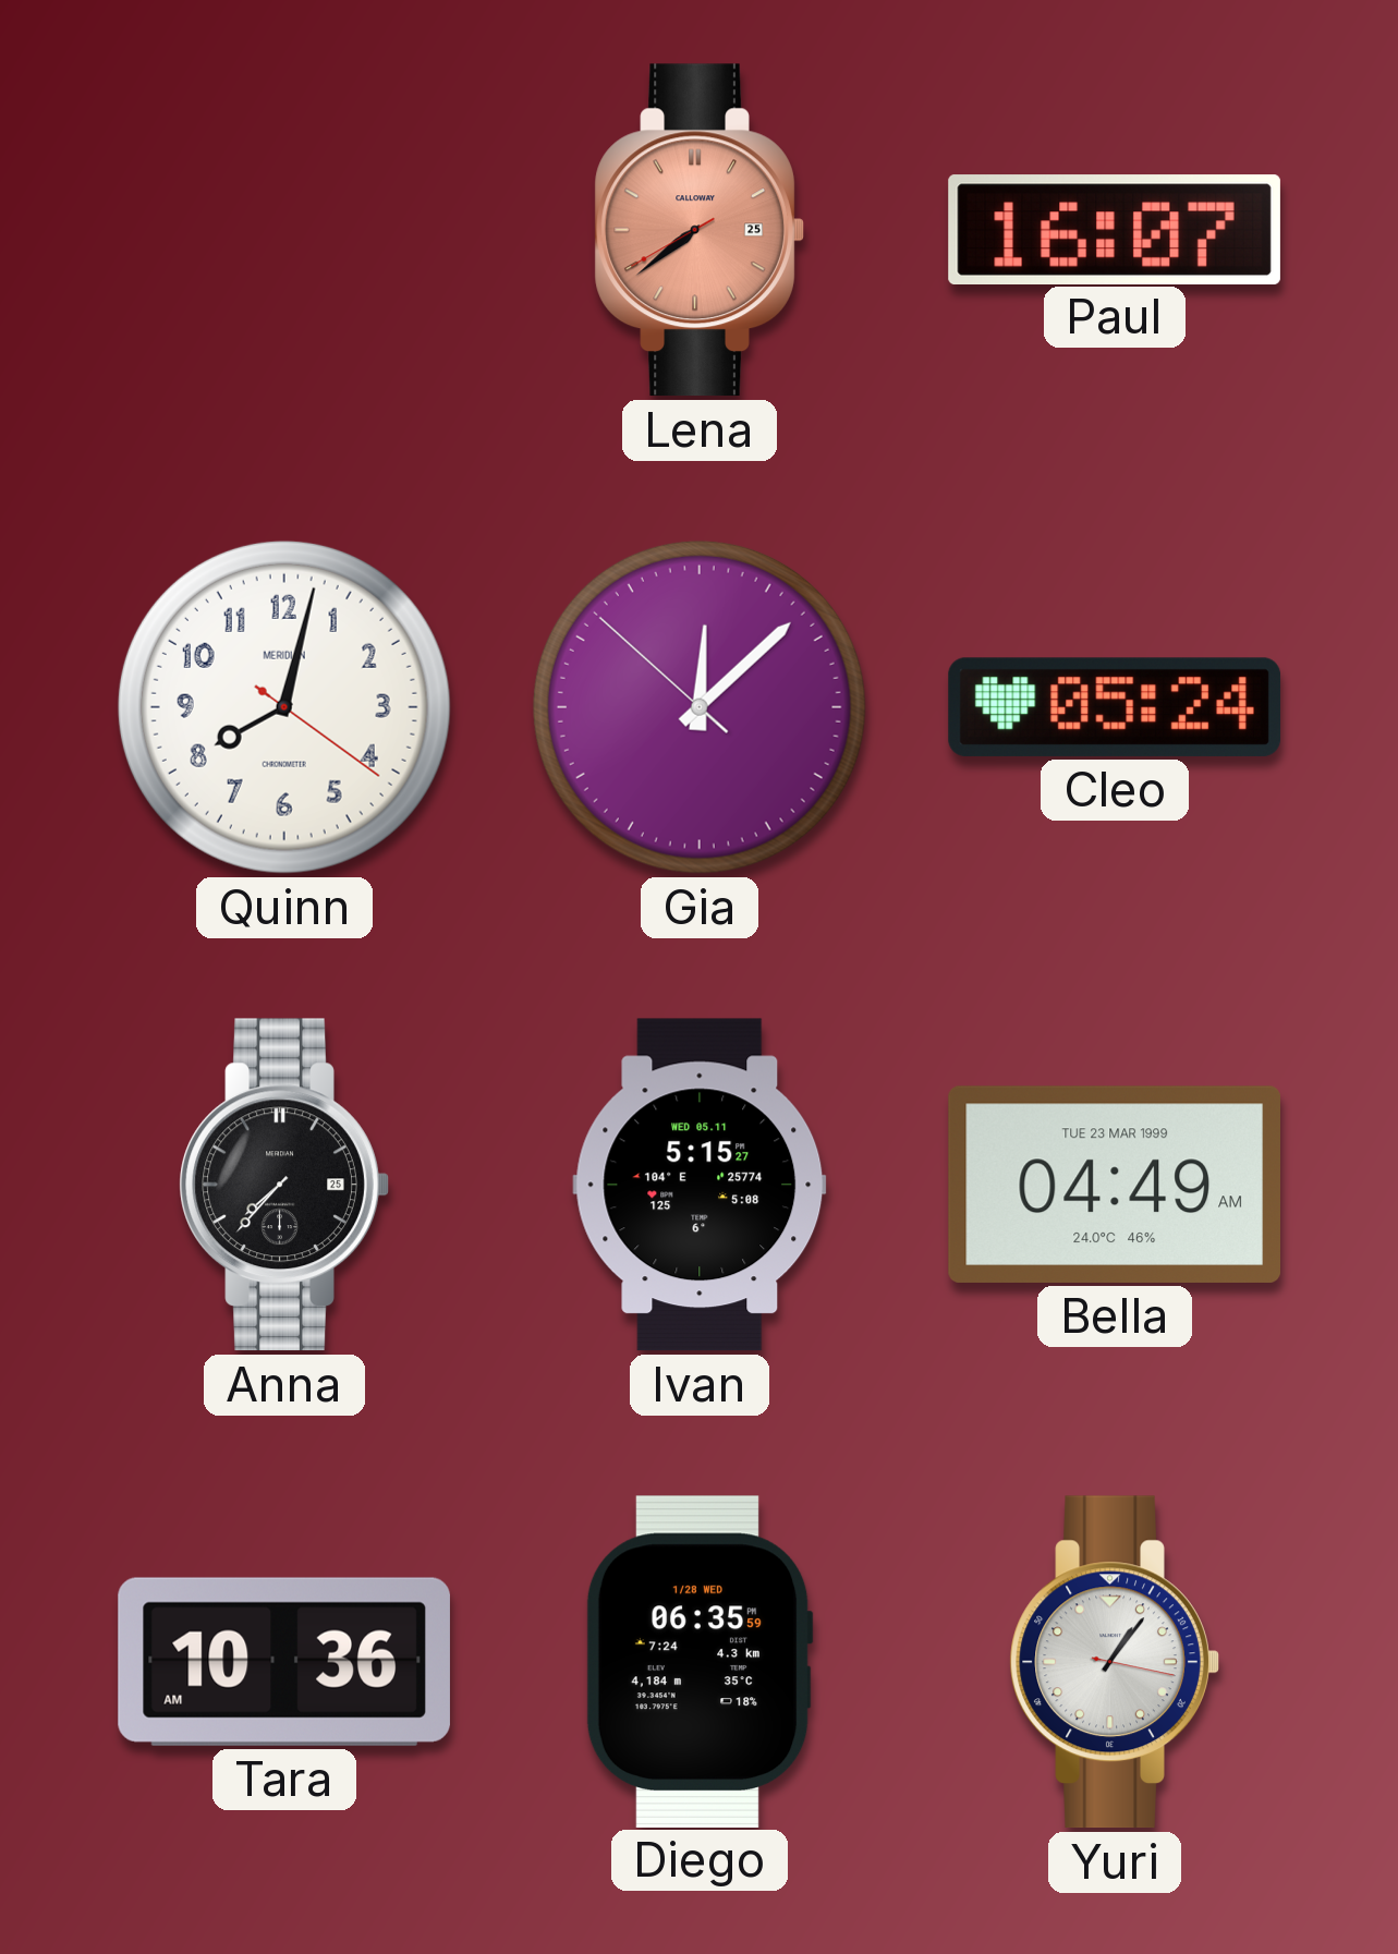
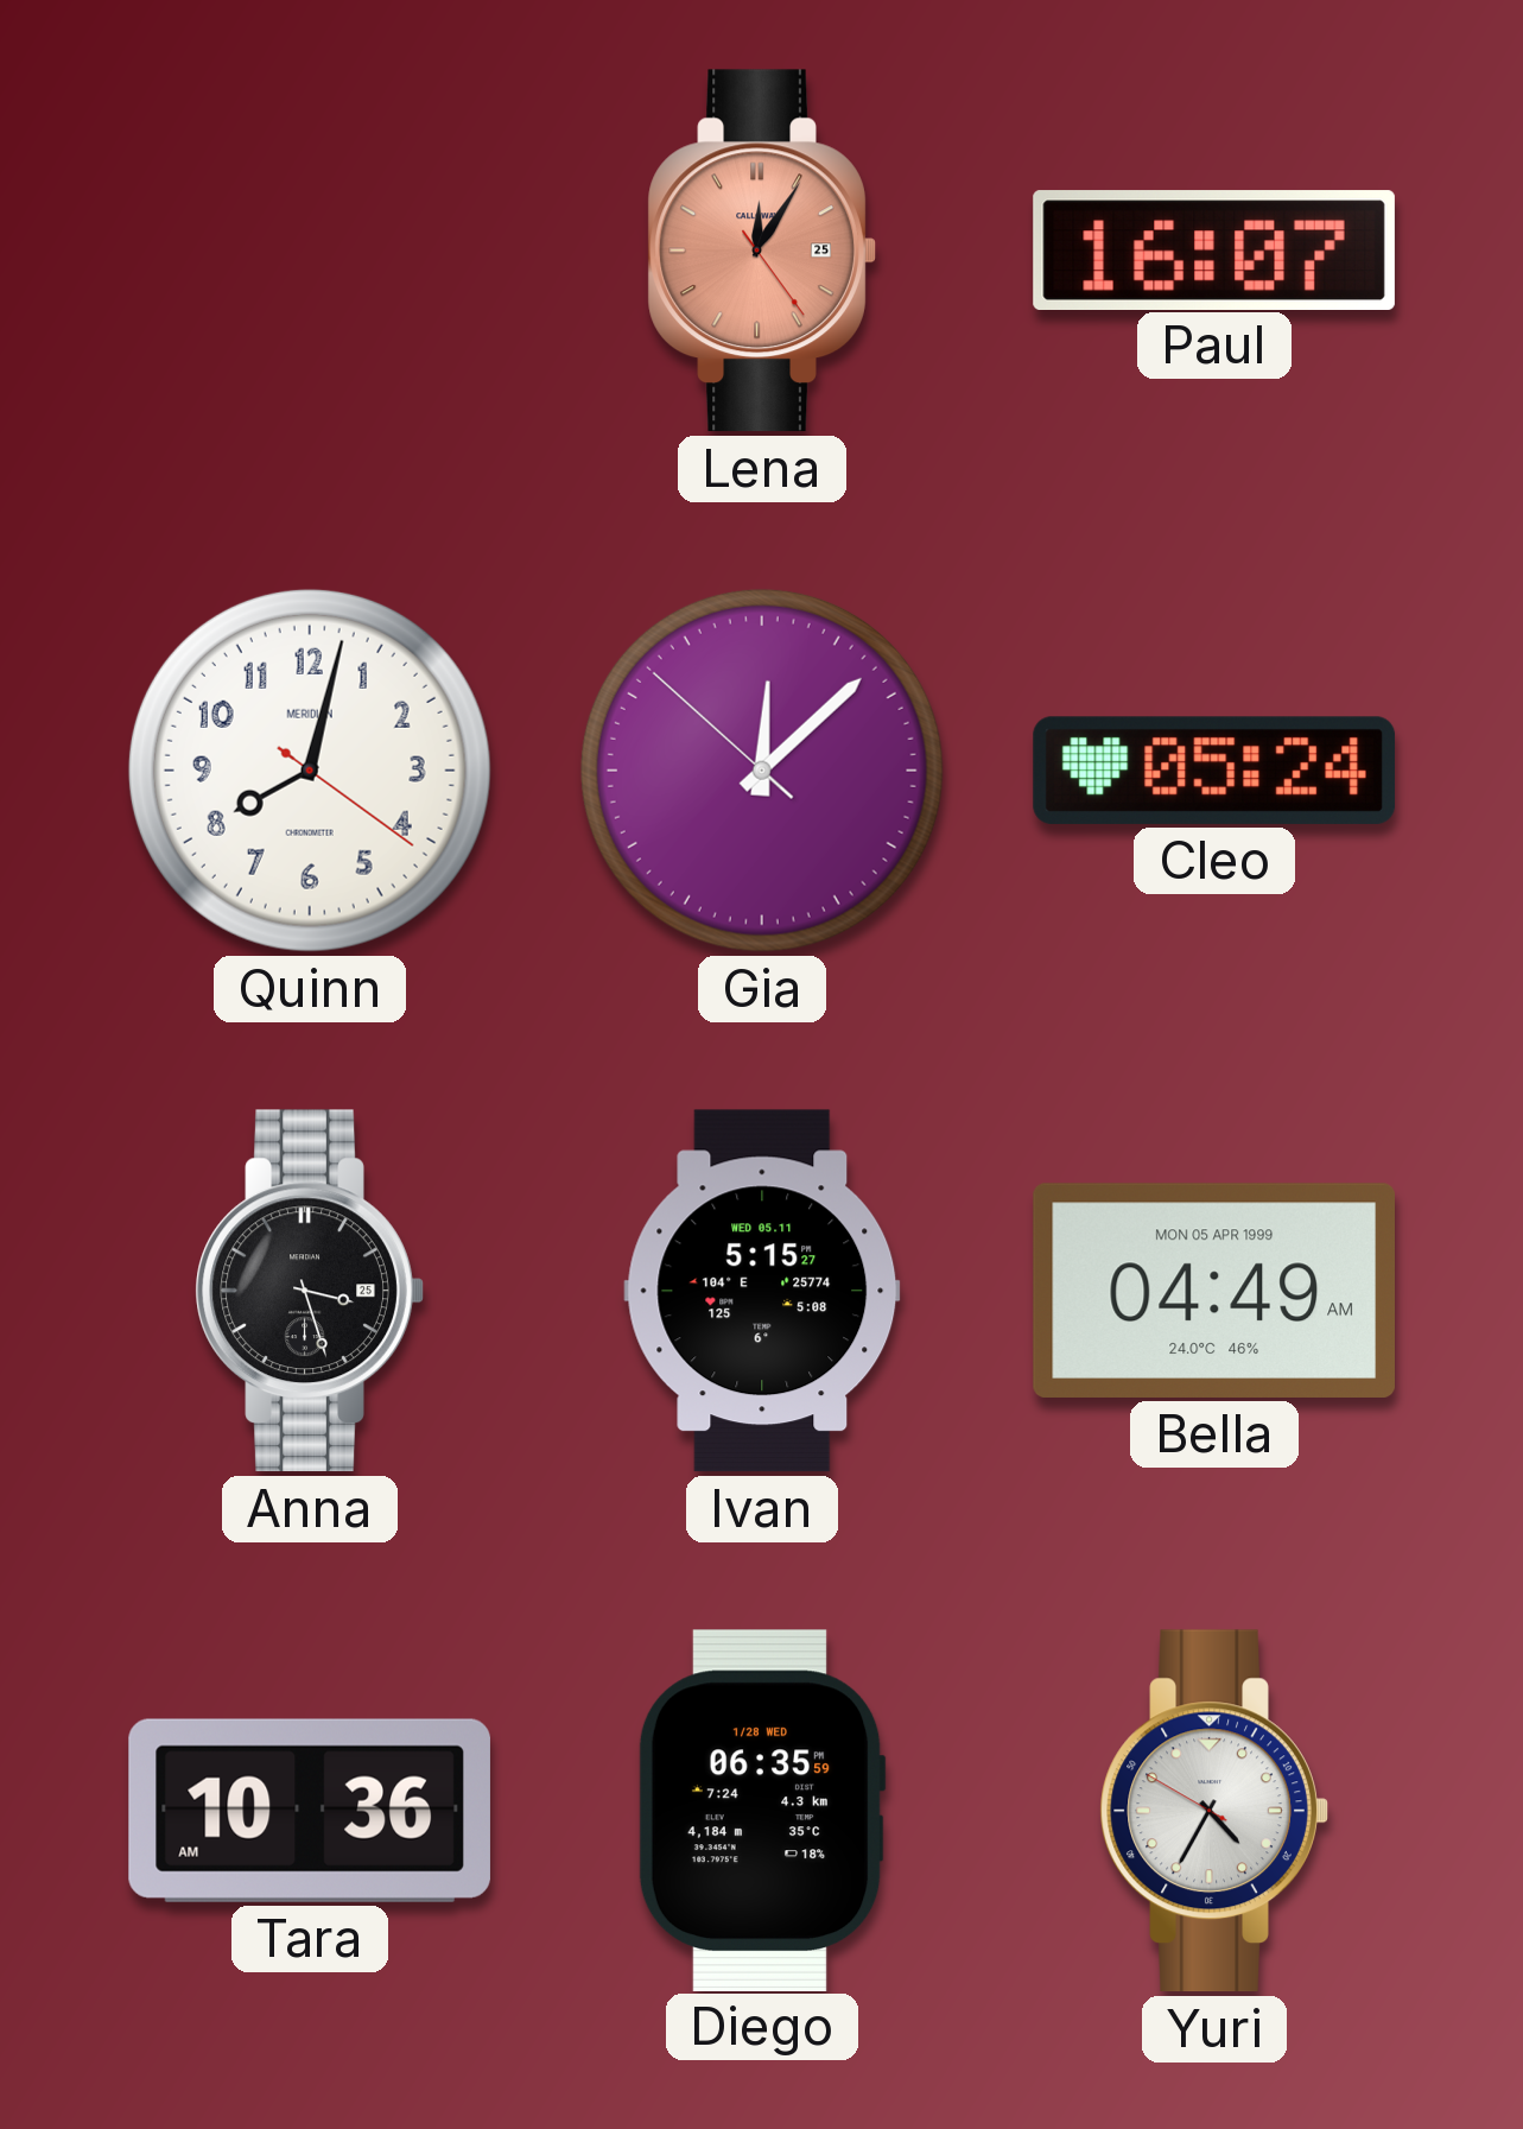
Lena: 7:38 -> 12:05
Anna: 7:37 -> 3:27
Bella date: TUE 23 MAR 1999 -> MON 05 APR 1999
Yuri: 1:06 -> 4:34
